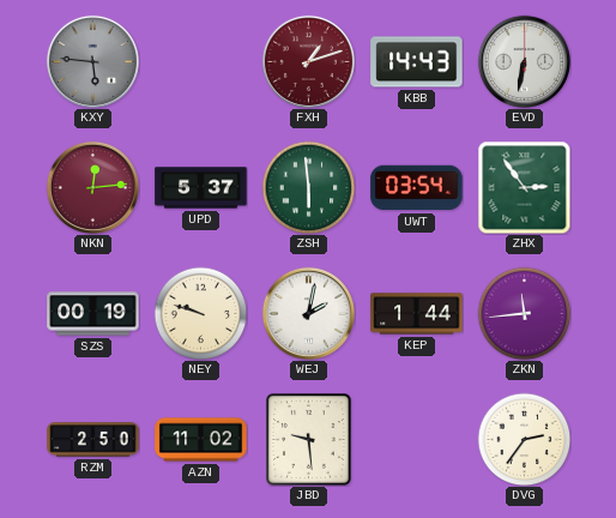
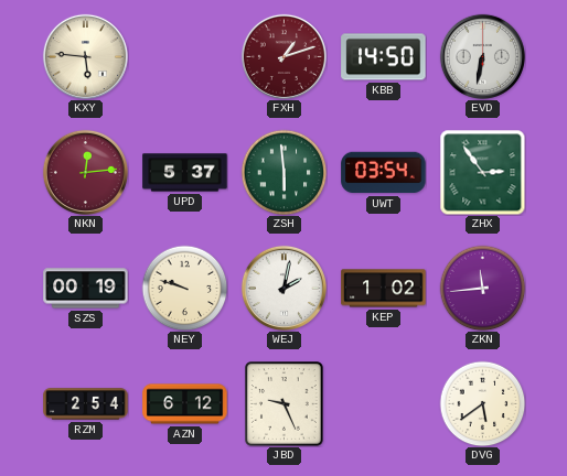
KXY dial: grey -> cream
KBB: 14:43 -> 14:50
KEP: 1:44 -> 1:02
RZM: 2:50 -> 2:54
AZN: 11:02 -> 6:12
JBD: 9:29 -> 9:26
DVG: 2:36 -> 5:39
